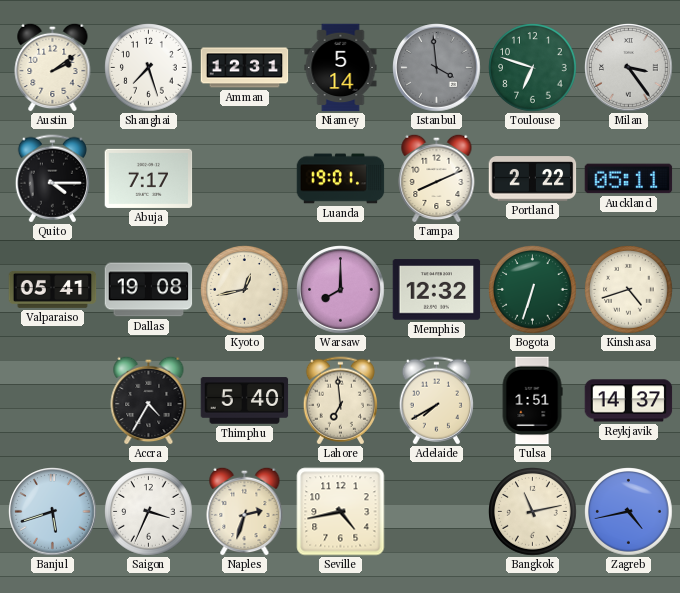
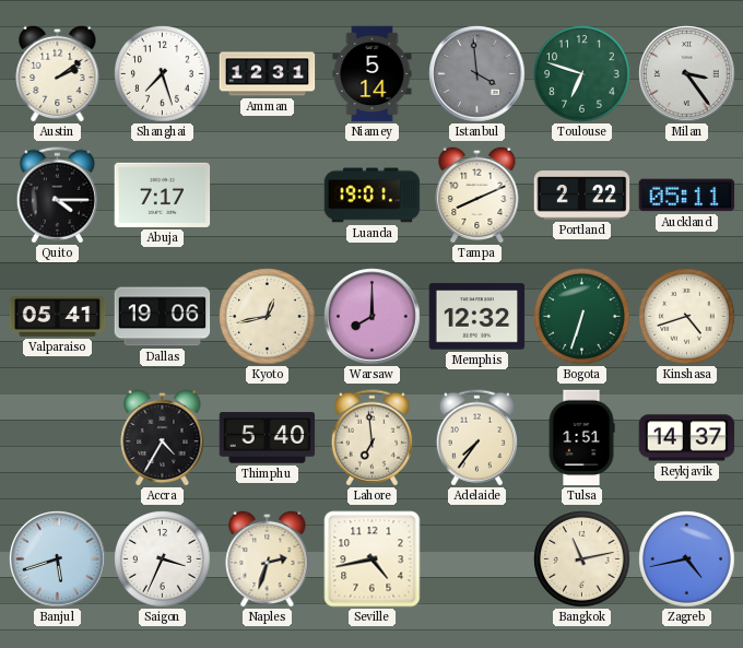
Dallas: 19:08 -> 19:06
Adelaide: 7:40 -> 7:36
